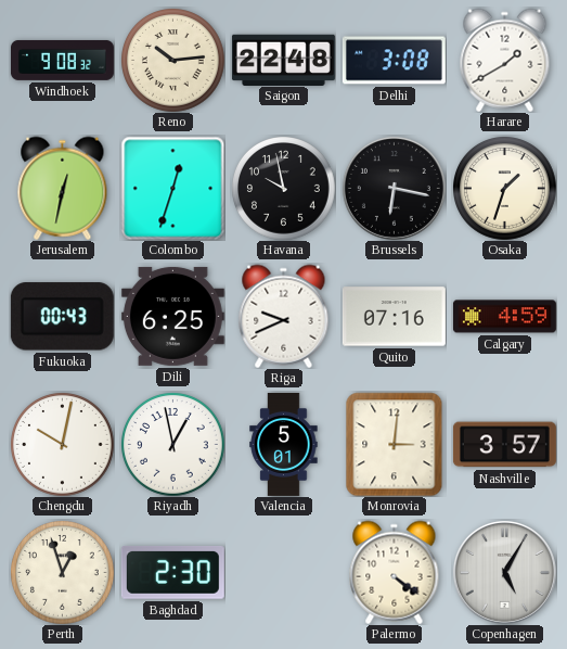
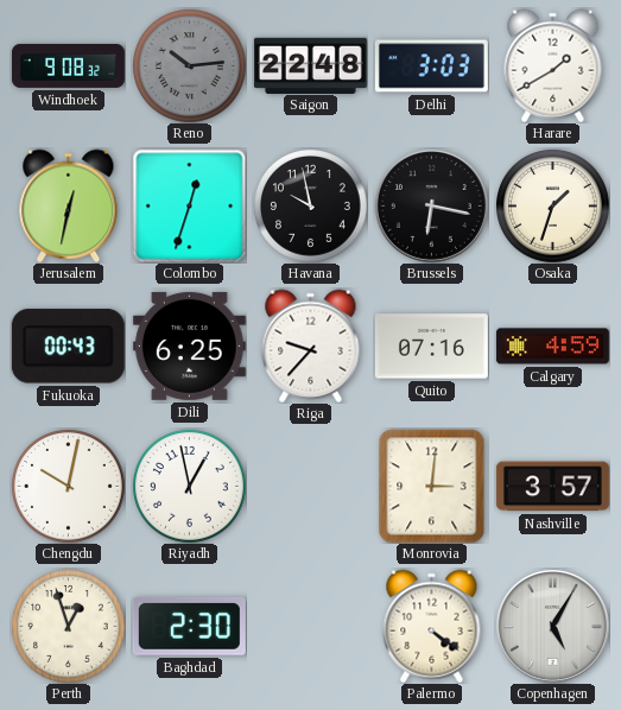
Reno dial: cream -> grey
Delhi: 3:08 -> 3:03
Riga: 9:41 -> 9:37
Valencia: 5:01 -> none
